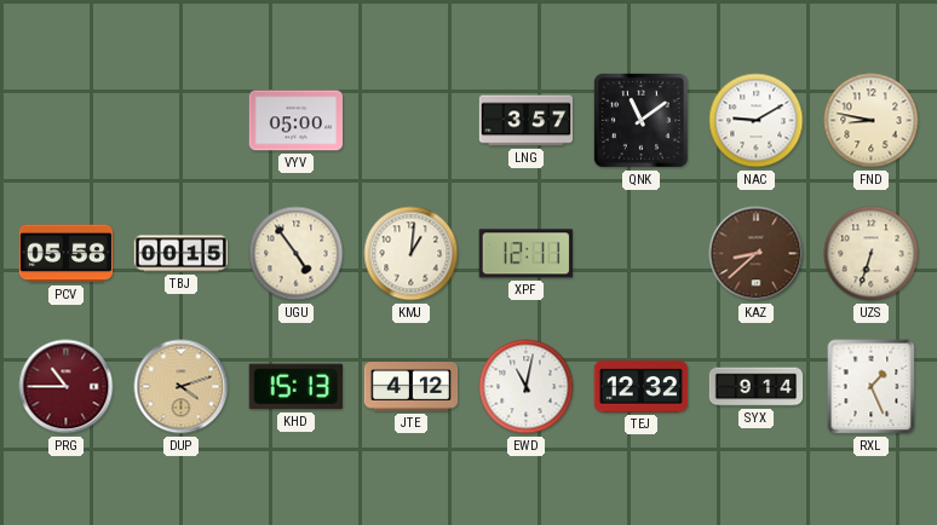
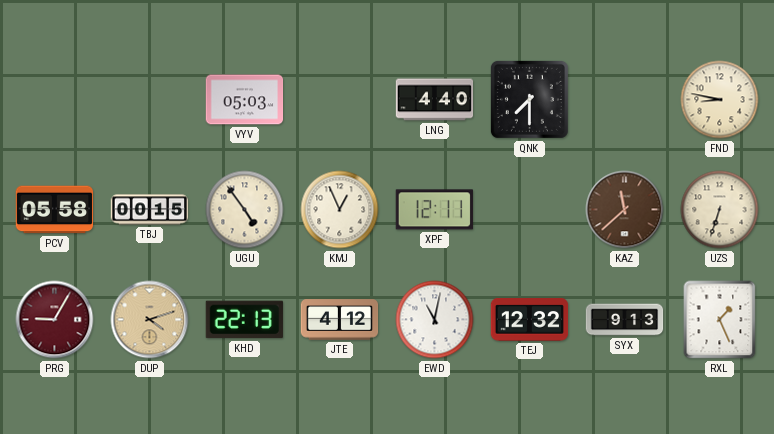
VYV: 05:00 -> 05:03
LNG: 3:57 -> 4:40
QNK: 11:09 -> 7:30
NAC: 9:10 -> none
KMJ: 1:01 -> 12:56
KAZ: 8:38 -> 11:38
PRG: 10:45 -> 9:05
KHD: 15:13 -> 22:13
SYX: 9:14 -> 9:13
